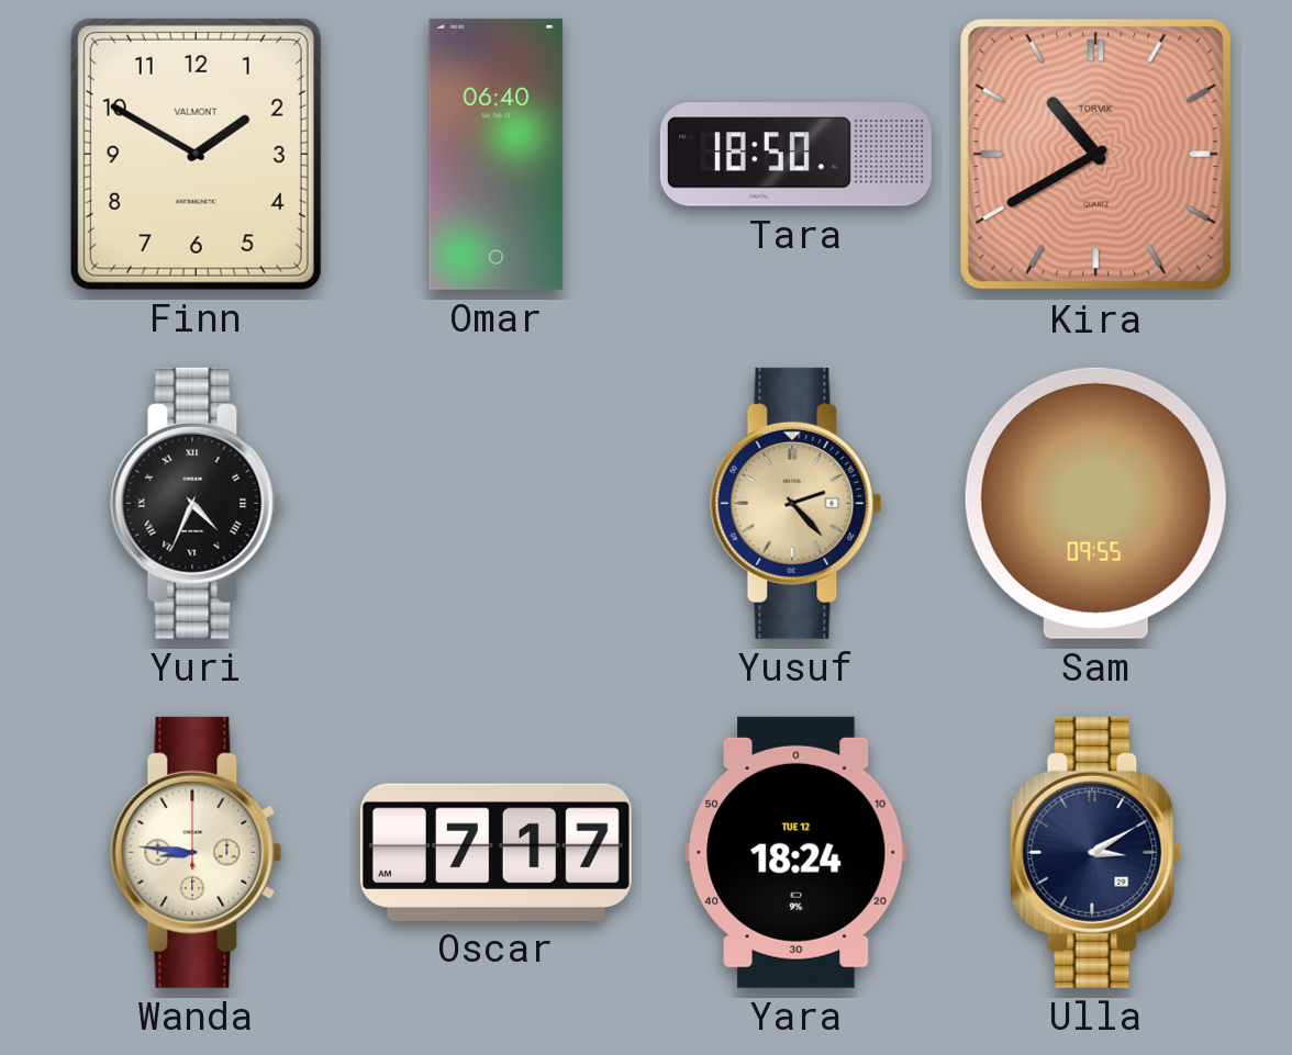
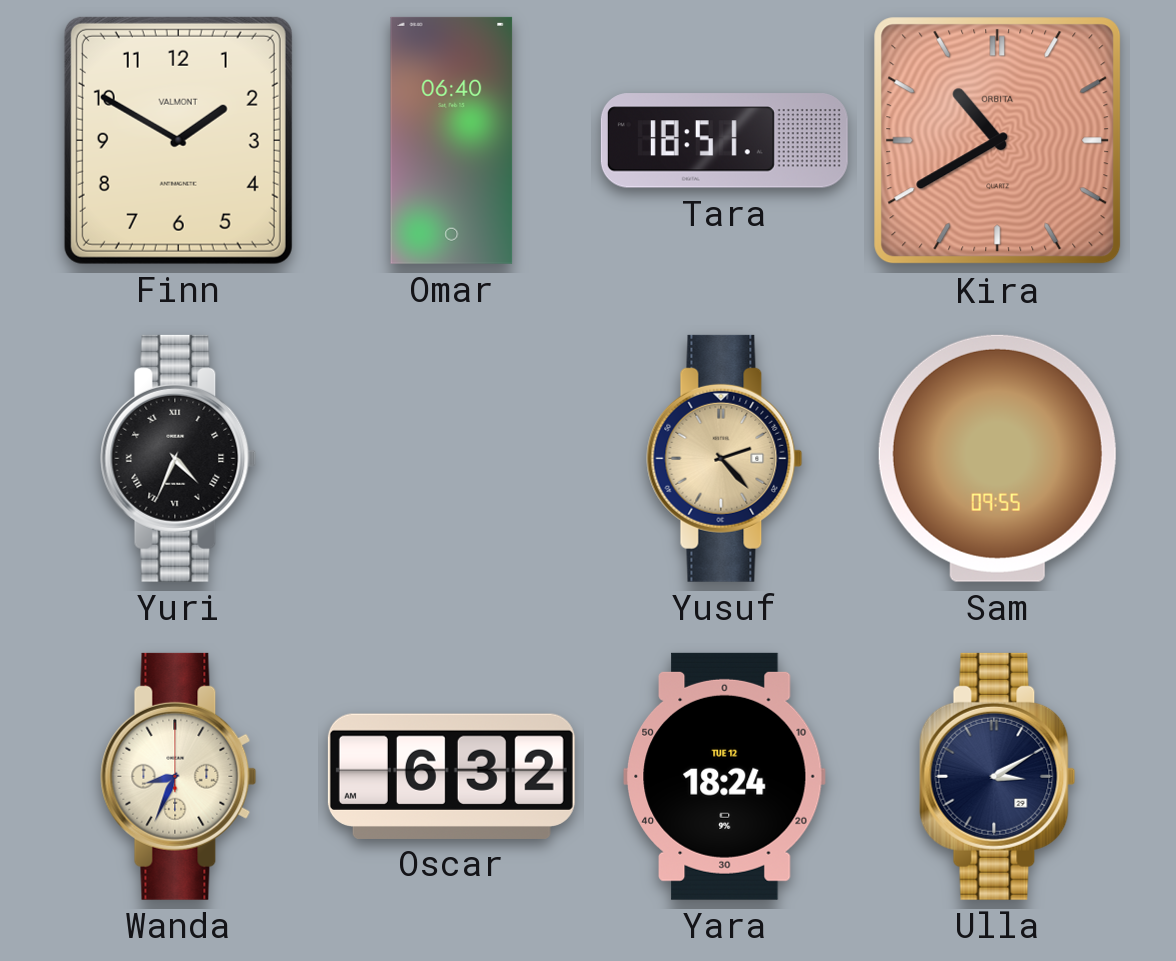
Tara: 18:50 -> 18:51
Kira brand: TORVIK -> ORBITA
Wanda: 8:46 -> 8:34
Oscar: 7:17 -> 6:32
